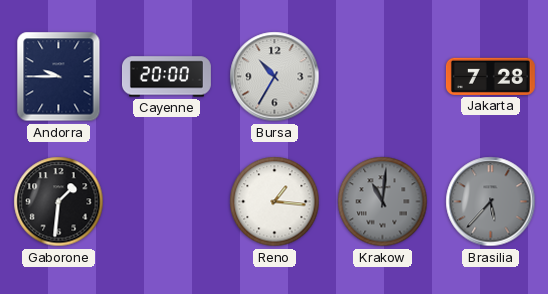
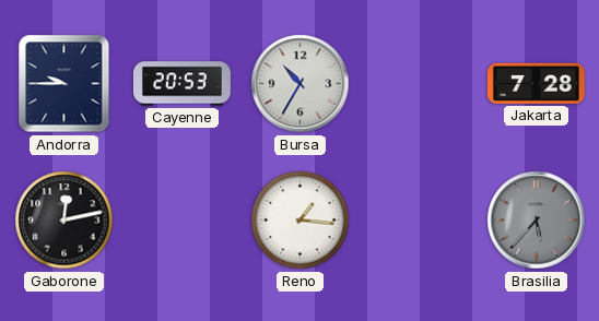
Cayenne: 20:00 -> 20:53
Gaborone: 1:31 -> 12:13
Krakow: 11:01 -> none
